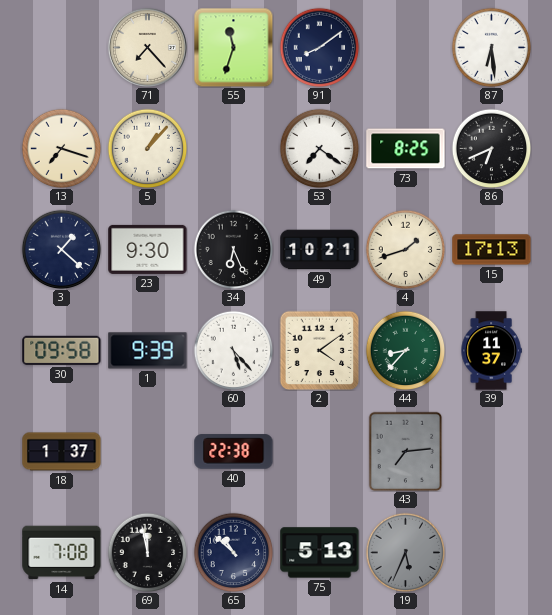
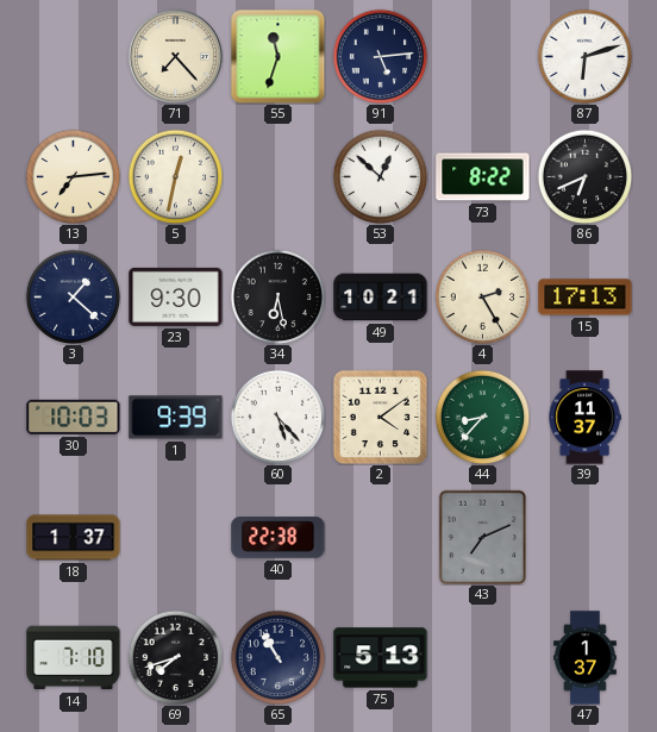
91: 8:09 -> 5:14
87: 6:29 -> 6:12
13: 7:18 -> 7:14
5: 1:07 -> 12:32
53: 7:21 -> 12:52
73: 8:25 -> 8:22
34: 6:26 -> 6:28
4: 1:42 -> 2:25
30: 09:58 -> 10:03
43: 7:14 -> 7:11
14: 7:08 -> 7:10
69: 11:58 -> 7:42
65: 10:52 -> 10:55
19: 5:34 -> none
47: none -> 1:37
